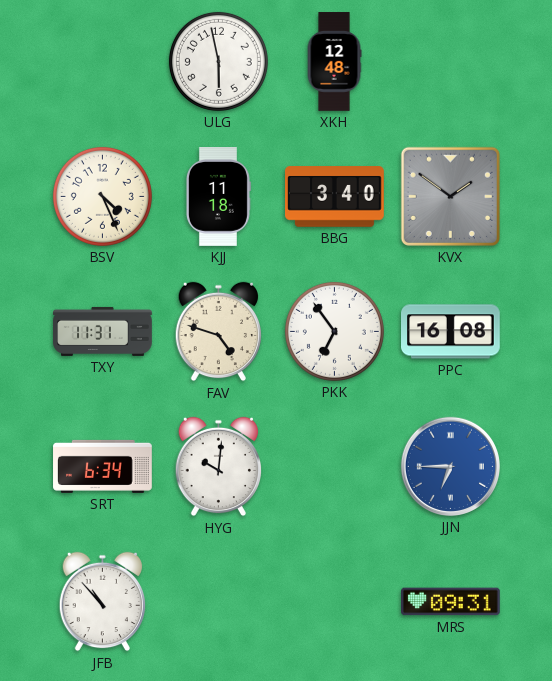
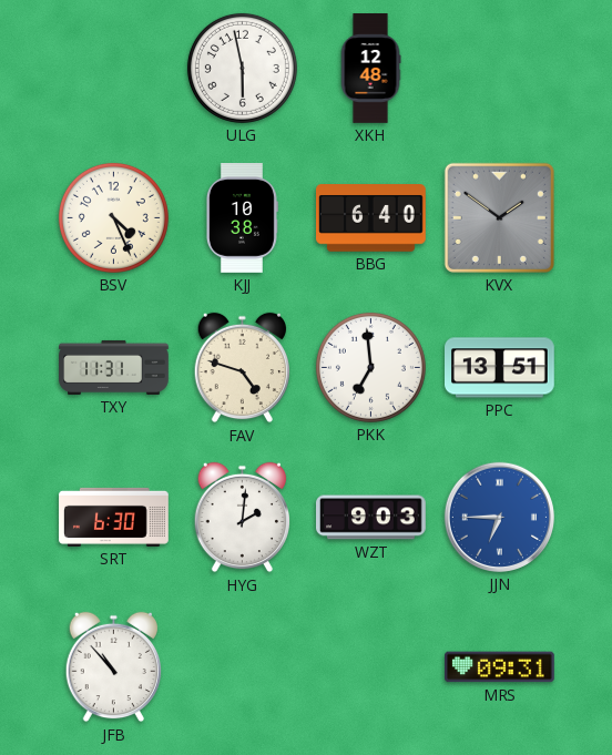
KJJ: 11:18 -> 10:38
BBG: 3:40 -> 6:40
PKK: 6:54 -> 6:59
PPC: 16:08 -> 13:51
SRT: 6:34 -> 6:30
HYG: 10:01 -> 2:01
WZT: none -> 9:03
